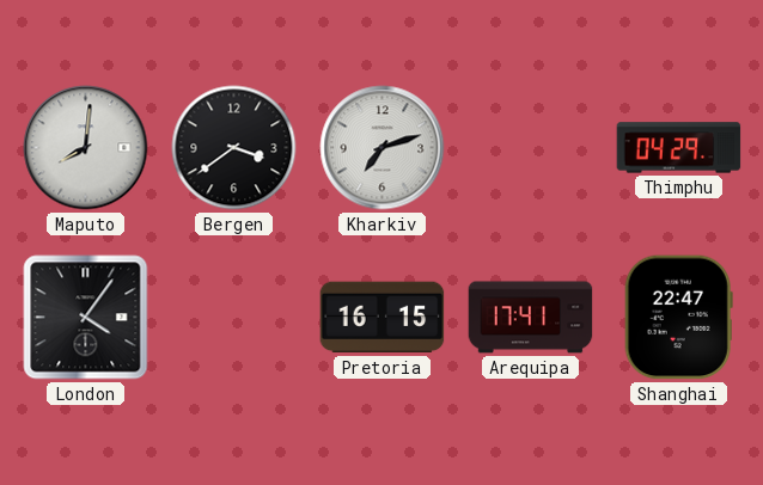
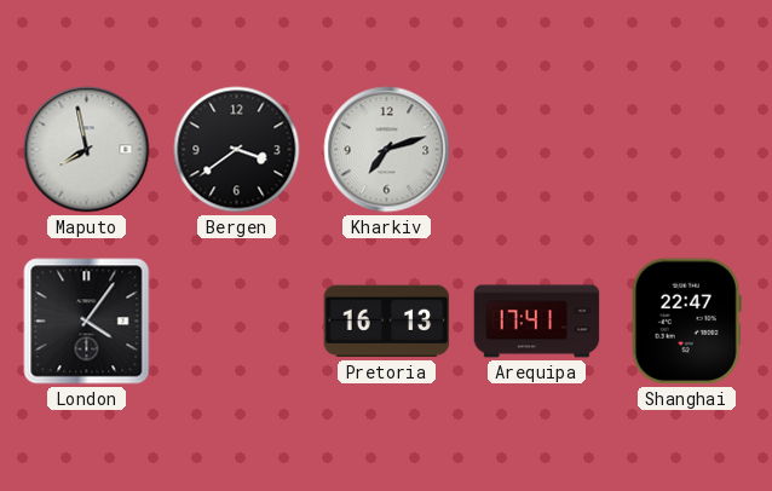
Maputo: 8:01 -> 7:58
Thimphu: 04:29 -> none
Pretoria: 16:15 -> 16:13
